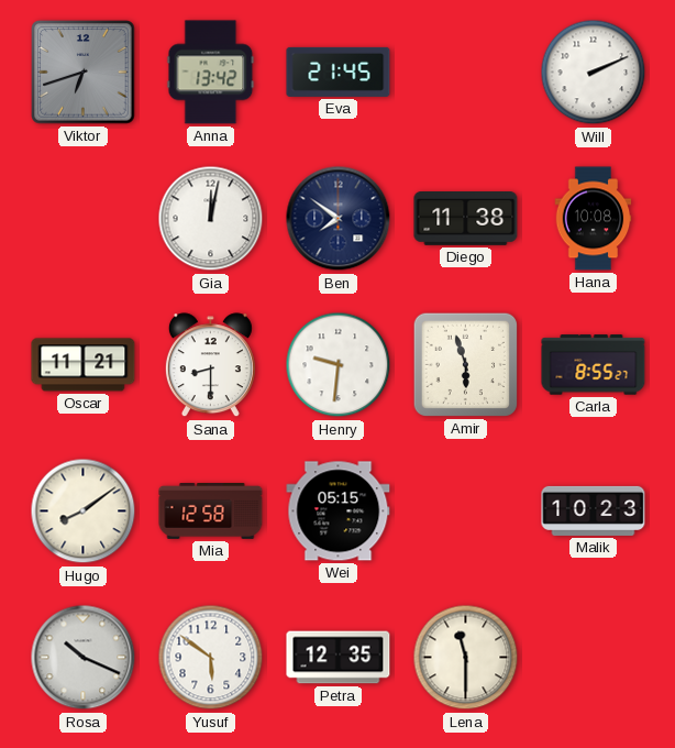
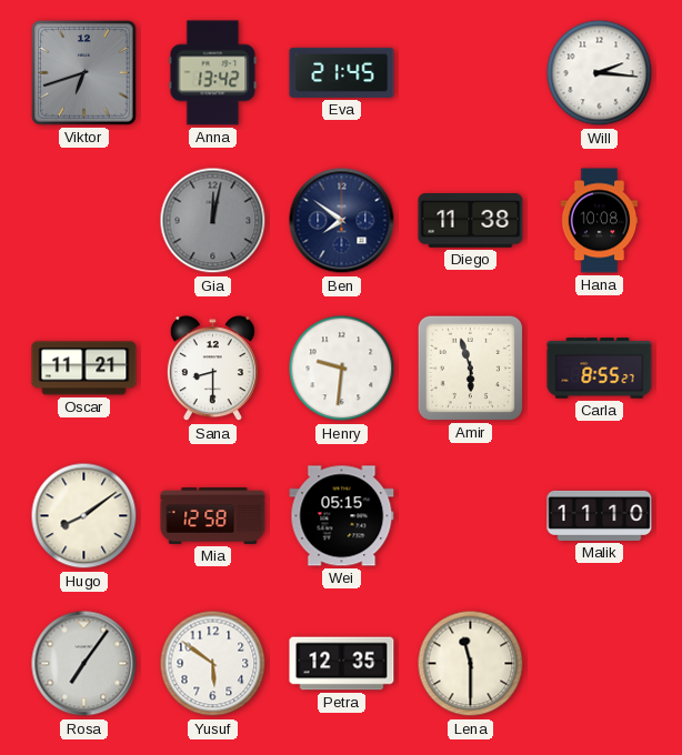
Will: 2:11 -> 2:16
Gia dial: white -> grey
Malik: 10:23 -> 11:10
Rosa: 10:19 -> 7:06
